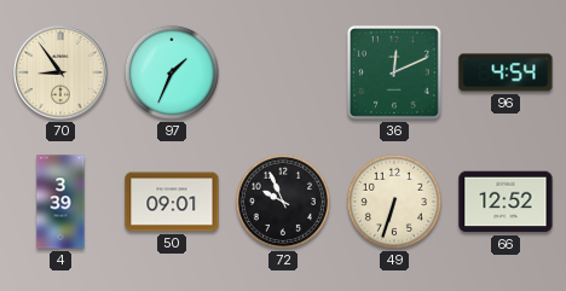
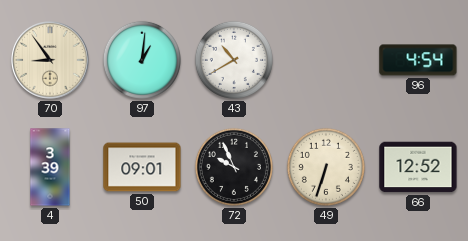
97: 1:34 -> 1:01
43: none -> 10:40
36: 12:11 -> none
